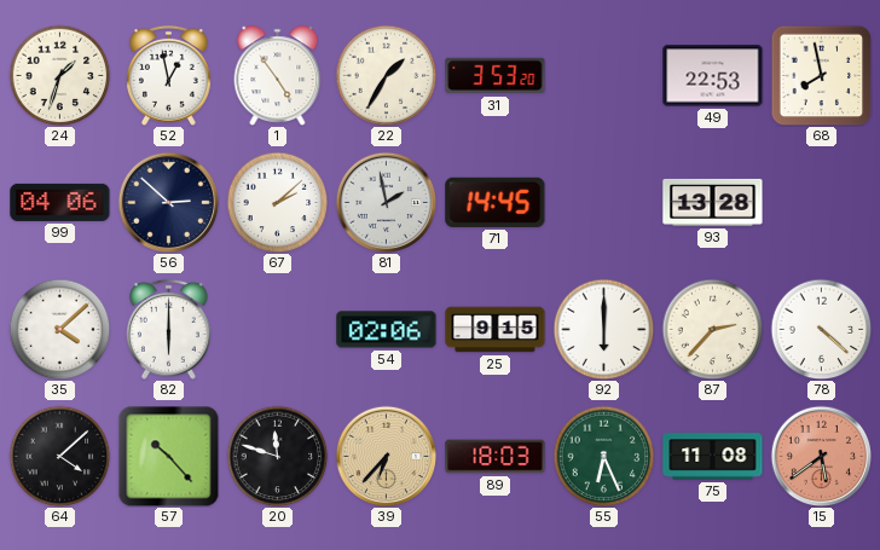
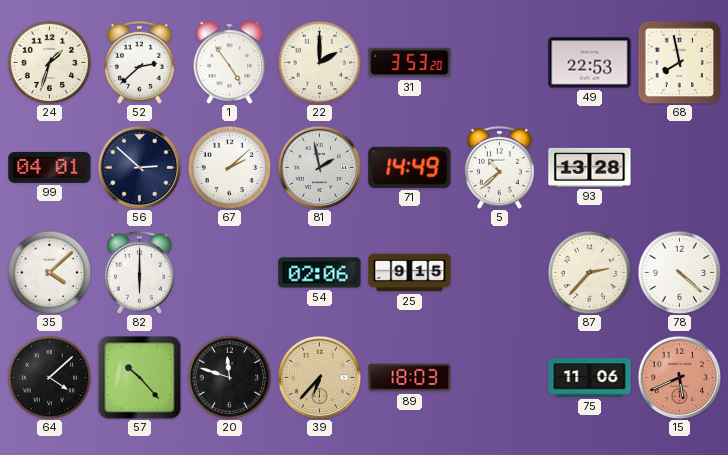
52: 12:58 -> 2:38
22: 1:35 -> 2:00
99: 04:06 -> 04:01
71: 14:45 -> 14:49
5: none -> 10:38
92: 6:00 -> none
55: 6:26 -> none
75: 11:08 -> 11:06
15: 5:39 -> 5:41
